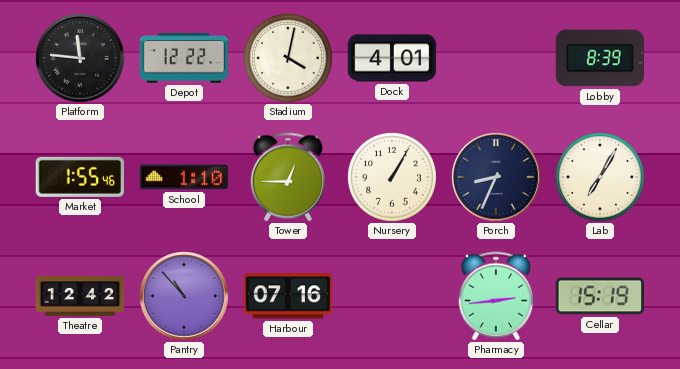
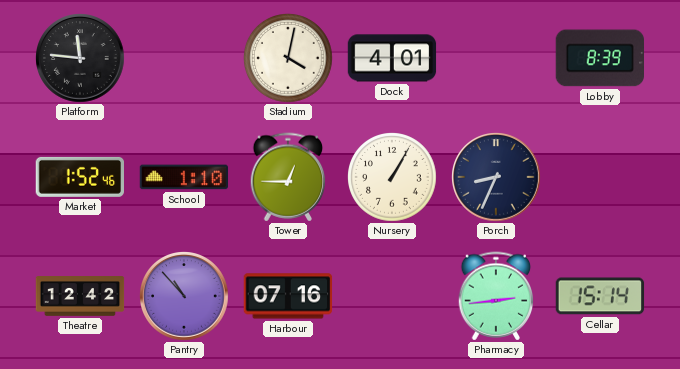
Depot: 12:22 -> none
Market: 1:55 -> 1:52
Lab: 7:05 -> none
Cellar: 15:19 -> 15:14
